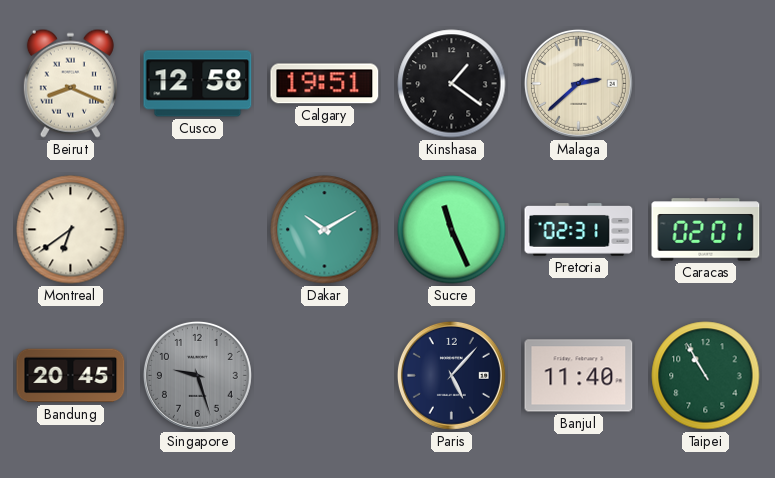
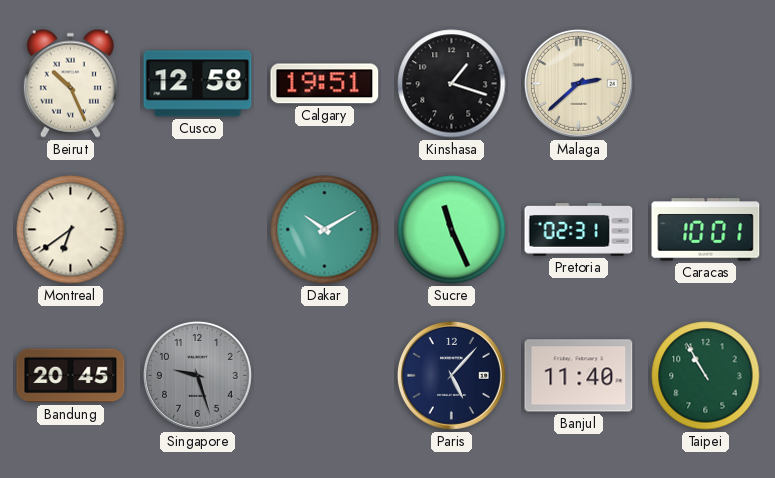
Beirut: 8:19 -> 10:26
Kinshasa: 1:21 -> 1:18
Caracas: 02:01 -> 10:01
